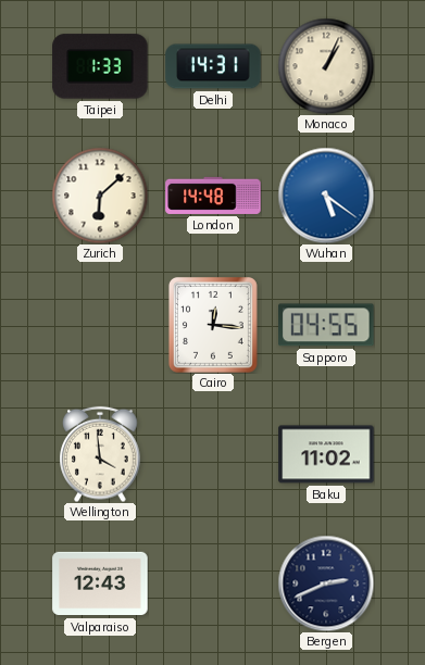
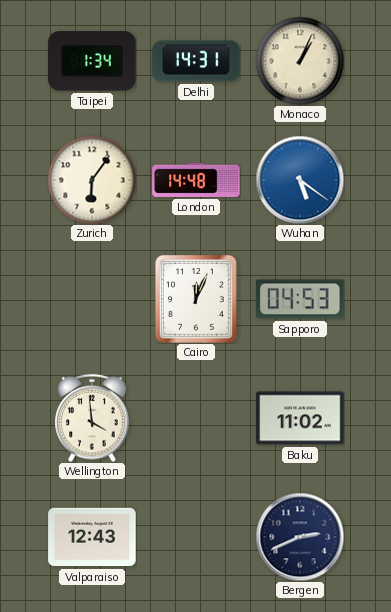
Taipei: 1:33 -> 1:34
Zurich: 6:08 -> 6:06
Cairo: 12:16 -> 12:04
Sapporo: 04:55 -> 04:53
